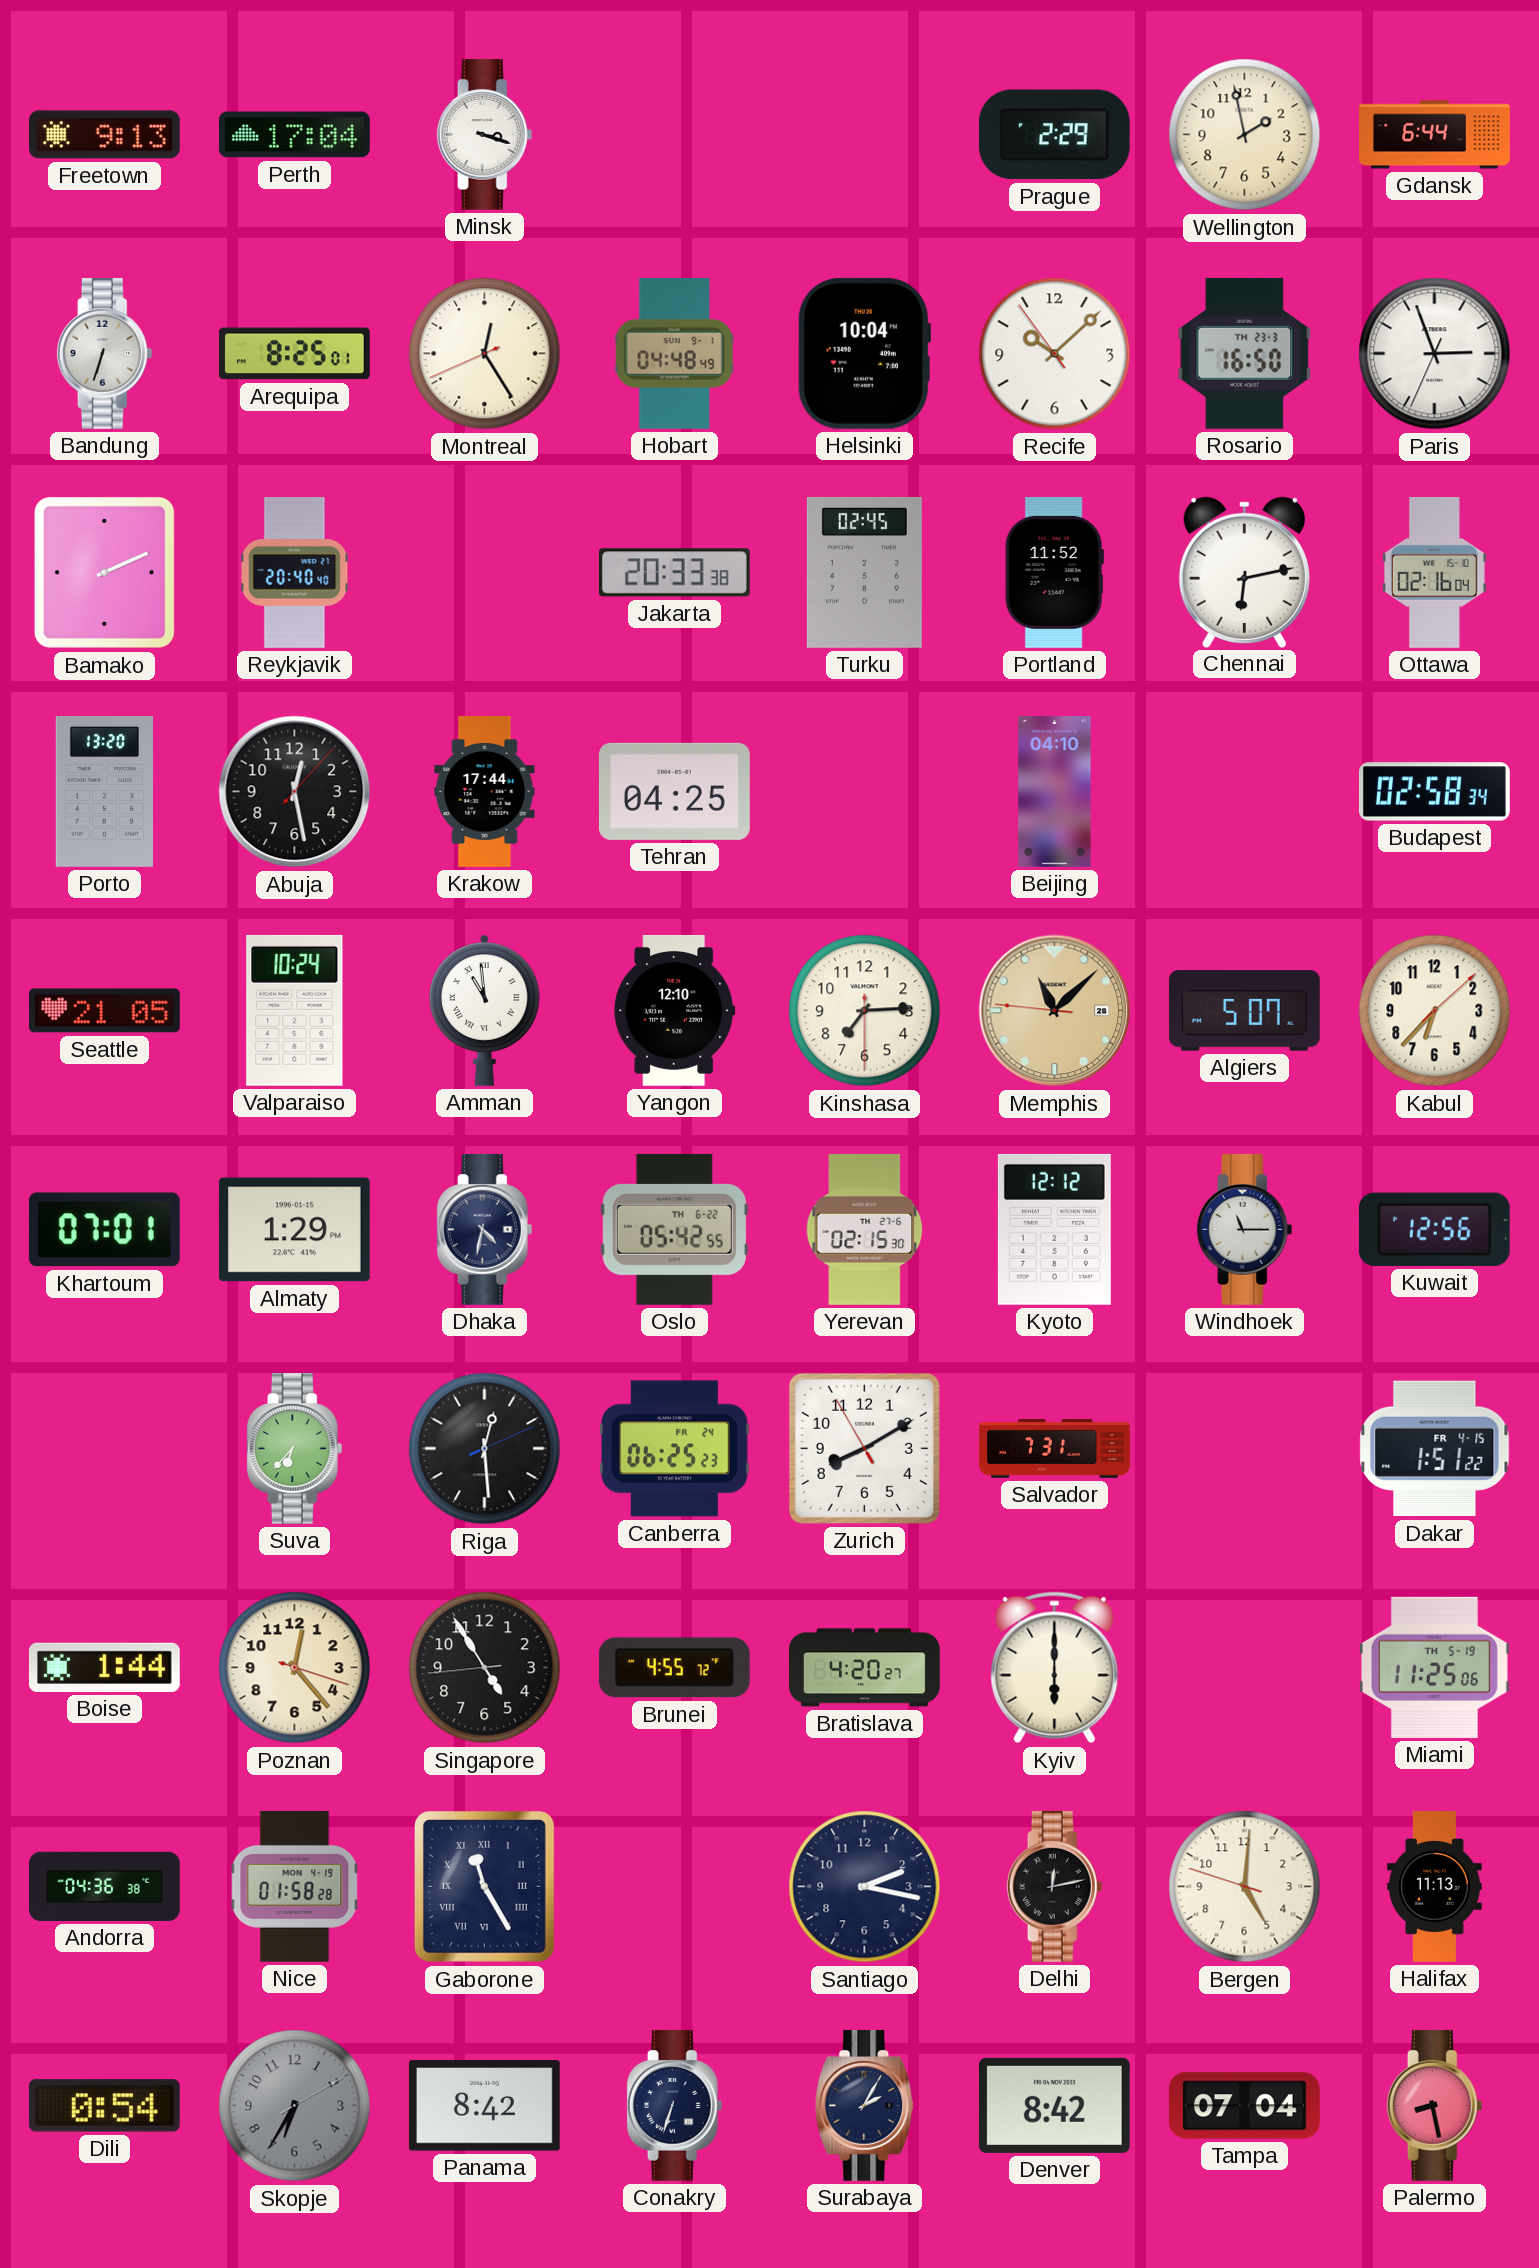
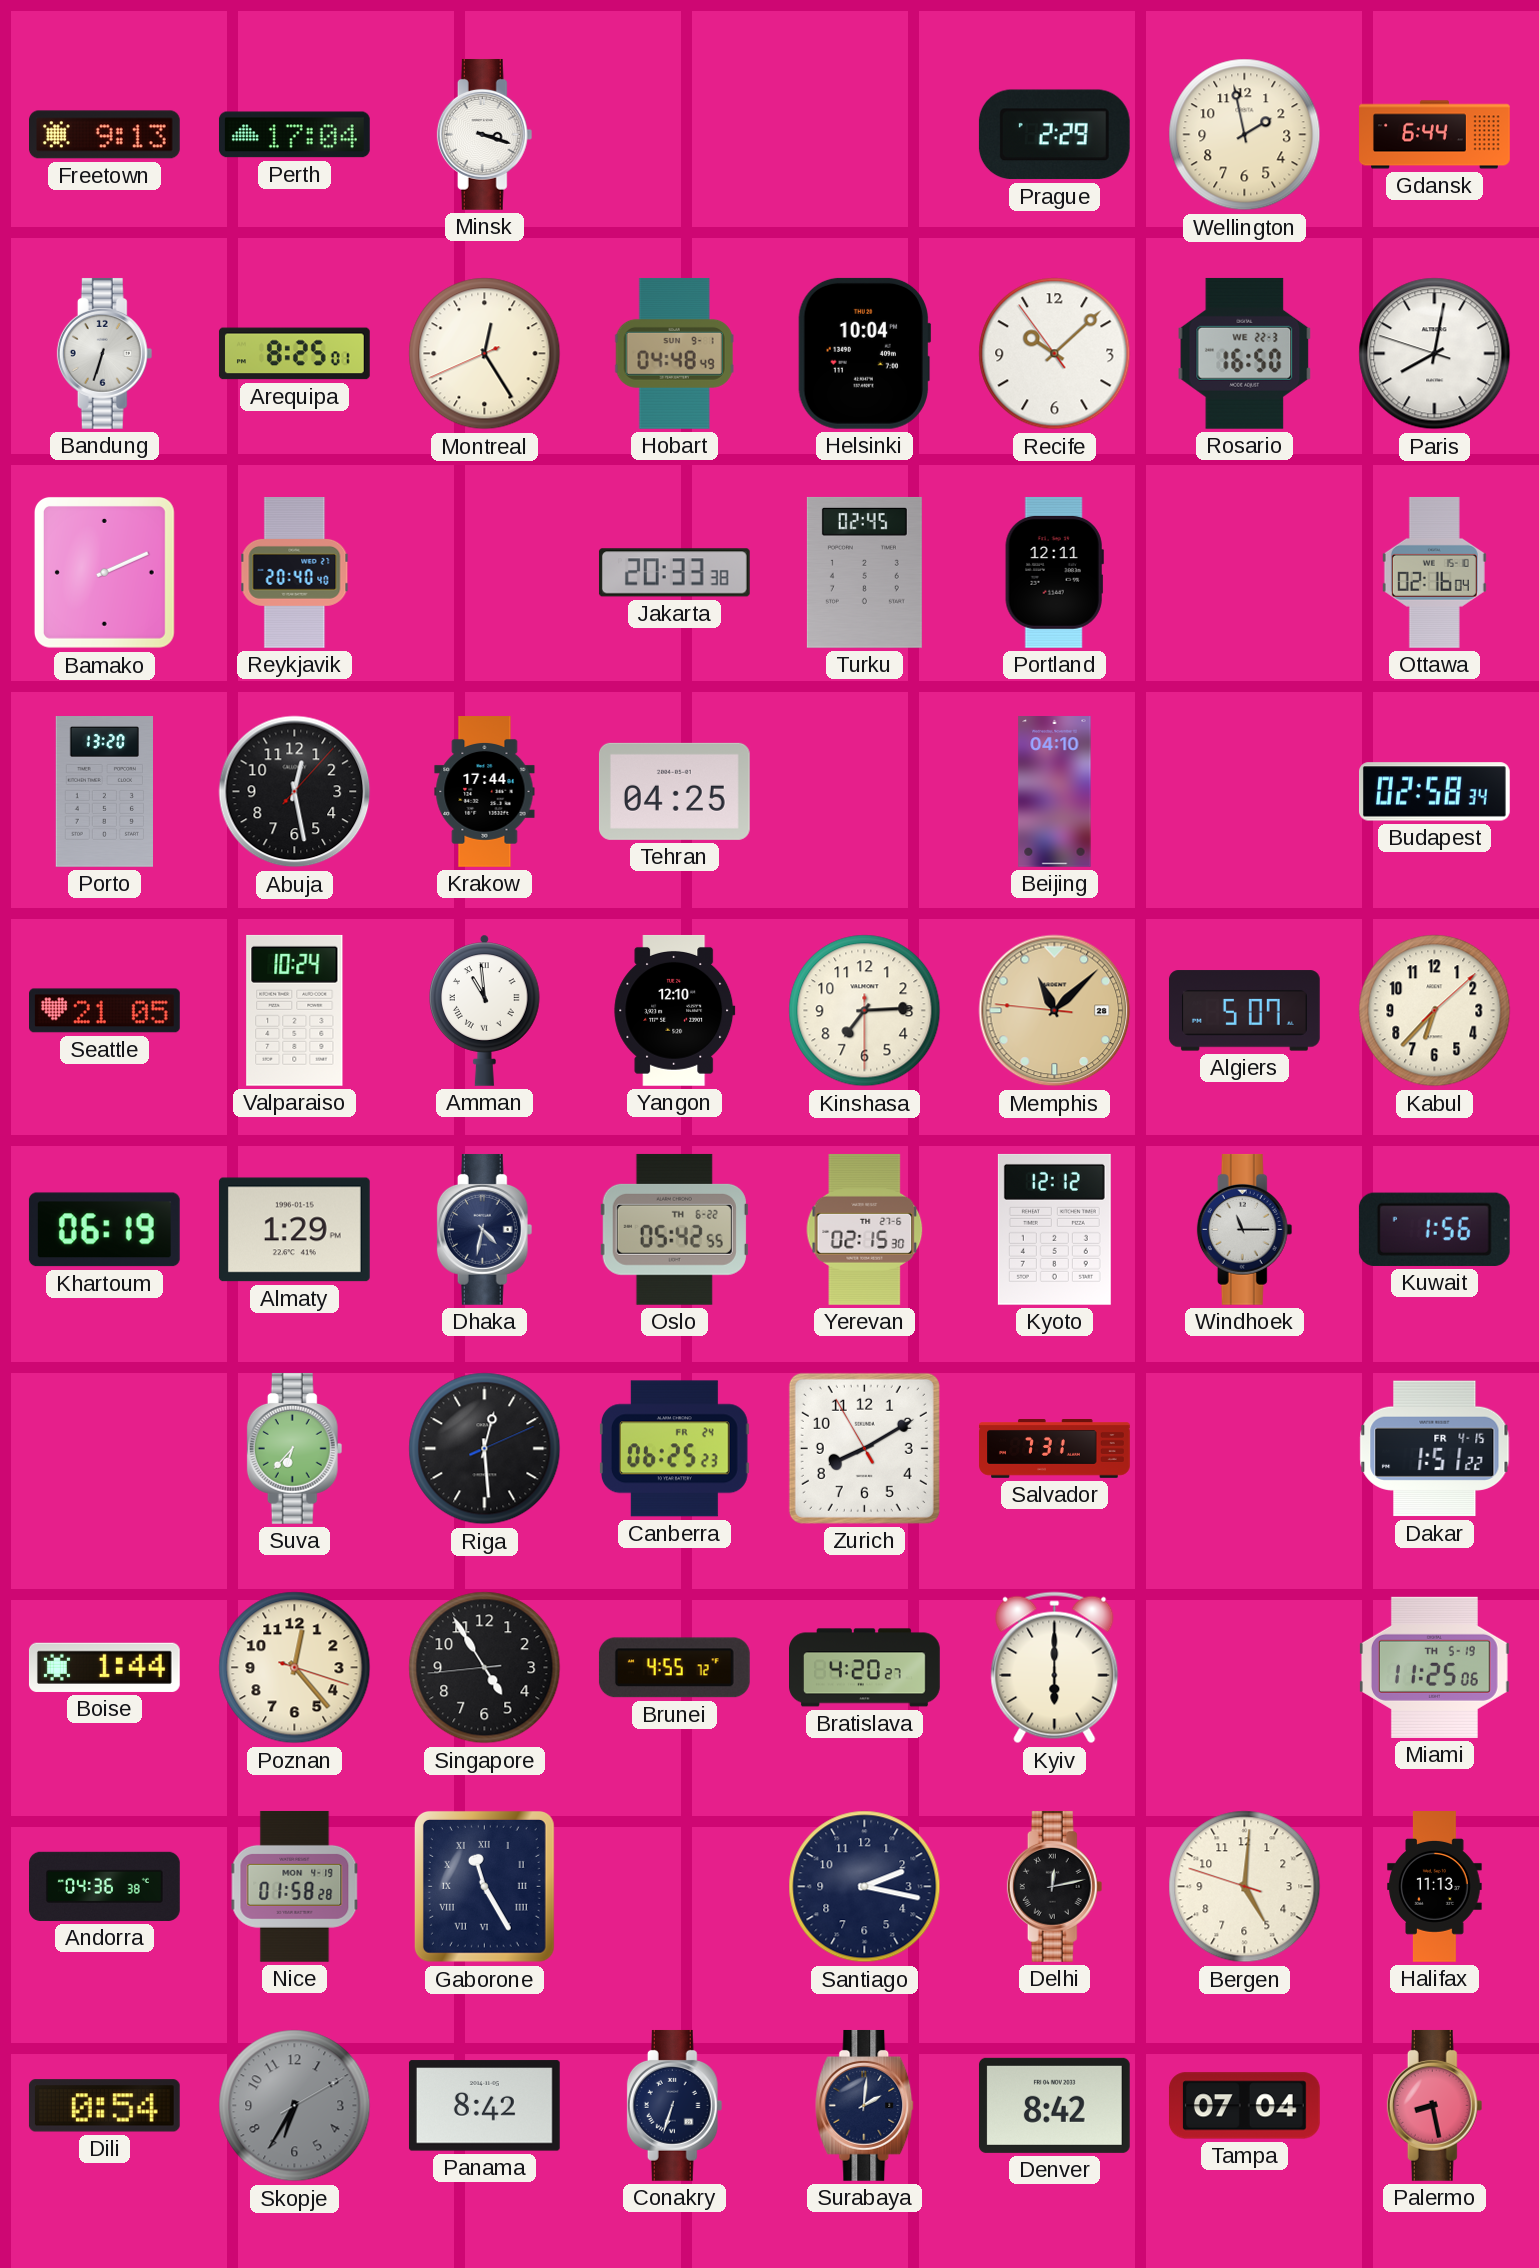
Rosario date: TH 23-3 -> WE 22-3
Paris: 2:56 -> 8:01
Portland: 11:52 -> 12:11
Chennai: 6:13 -> none
Khartoum: 07:01 -> 06:19
Kuwait: 12:56 -> 1:56
Surabaya: 2:05 -> 2:01
